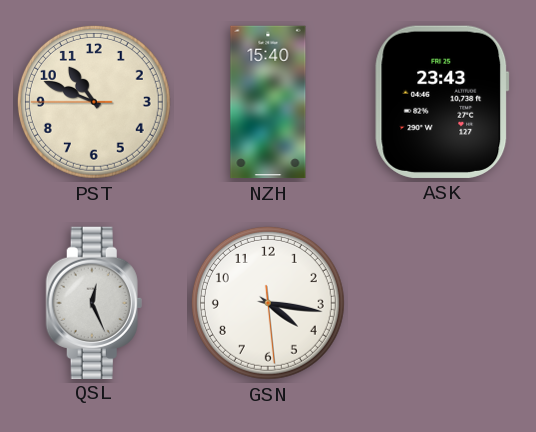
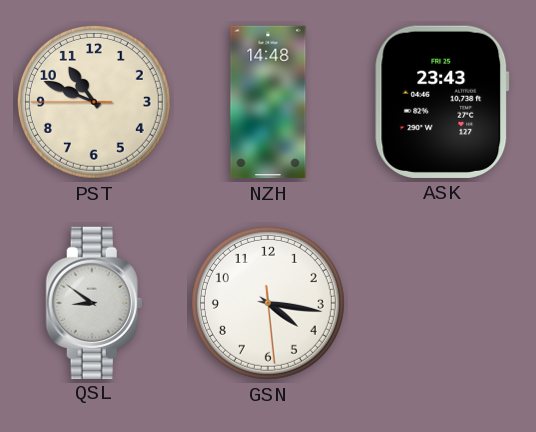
NZH: 15:40 -> 14:48
QSL: 12:26 -> 8:51
